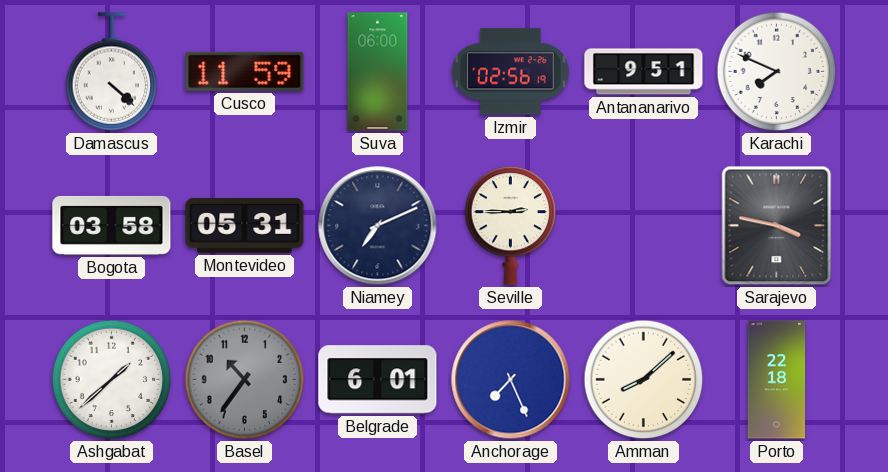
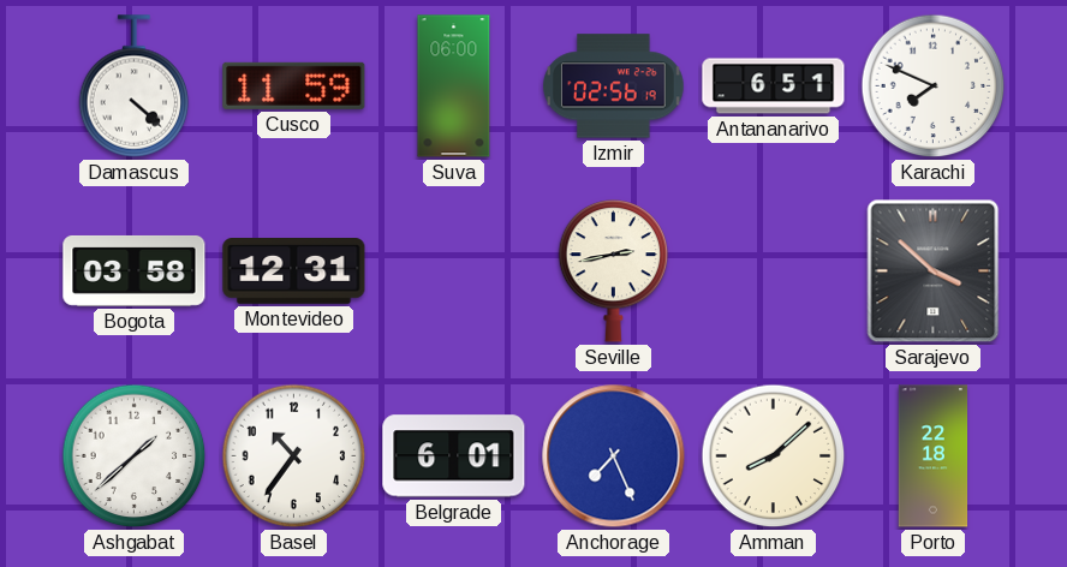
Antananarivo: 9:51 -> 6:51
Montevideo: 05:31 -> 12:31
Niamey: 7:11 -> none
Seville: 2:45 -> 2:43
Sarajevo: 3:47 -> 3:52
Basel dial: grey -> white
